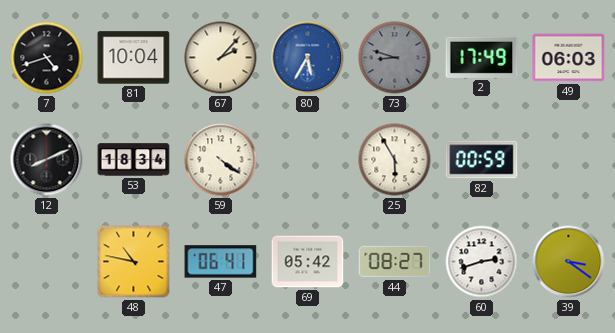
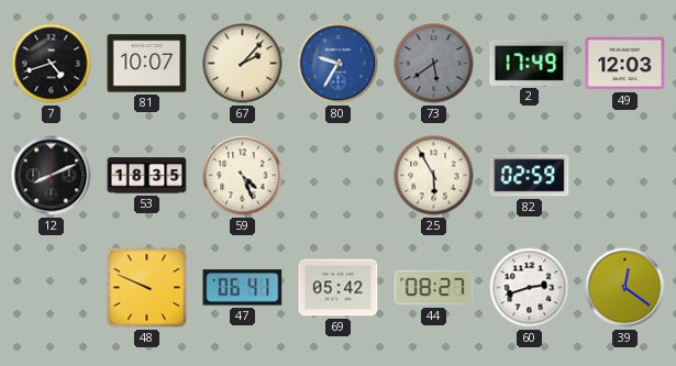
81: 10:04 -> 10:07
80: 5:35 -> 9:35
73: 8:48 -> 5:39
49: 06:03 -> 12:03
53: 18:34 -> 18:35
59: 4:21 -> 4:26
82: 00:59 -> 02:59
48: 10:47 -> 9:49
39: 3:21 -> 12:21
